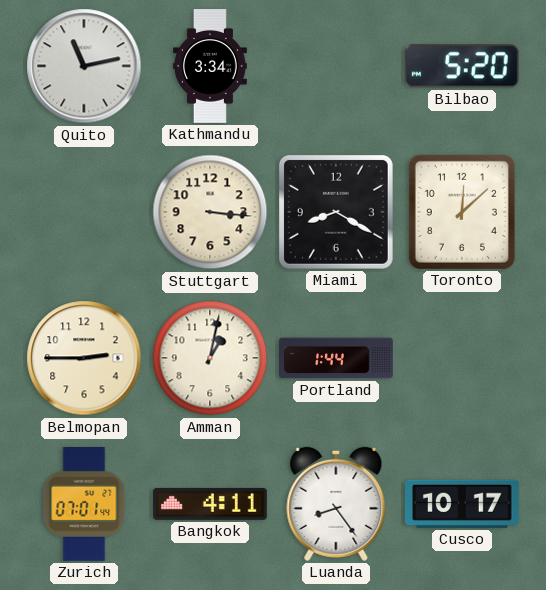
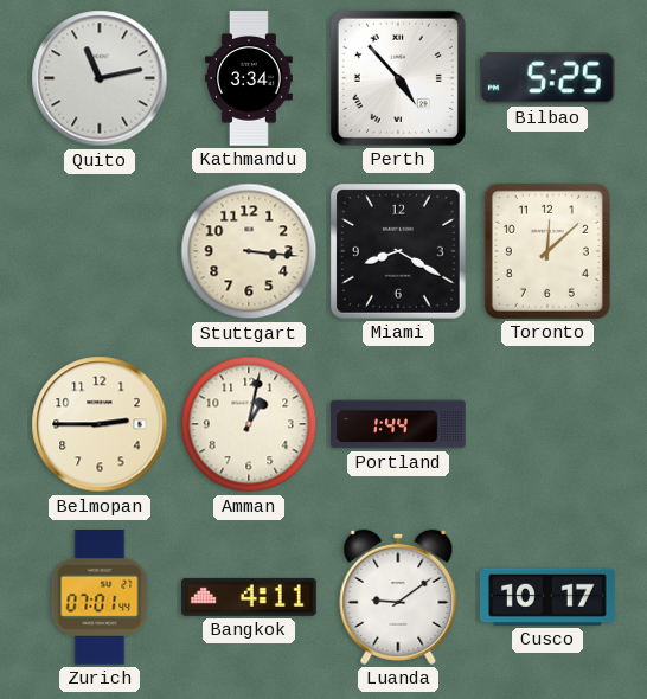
Perth: none -> 4:53
Bilbao: 5:20 -> 5:25
Luanda: 8:24 -> 9:09
